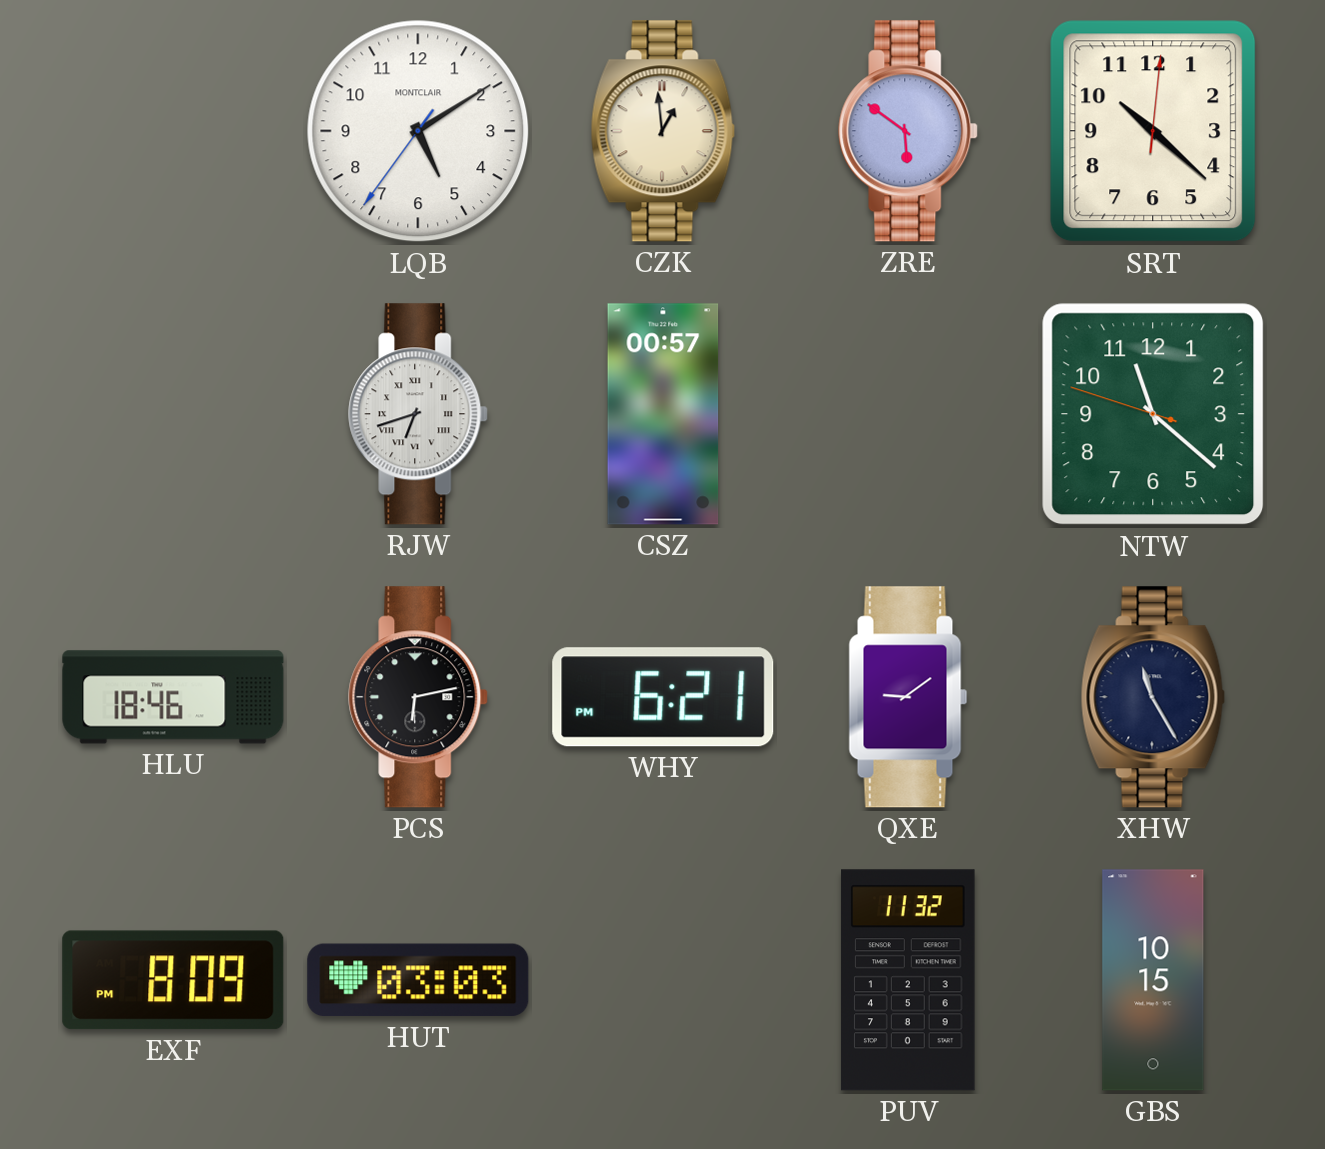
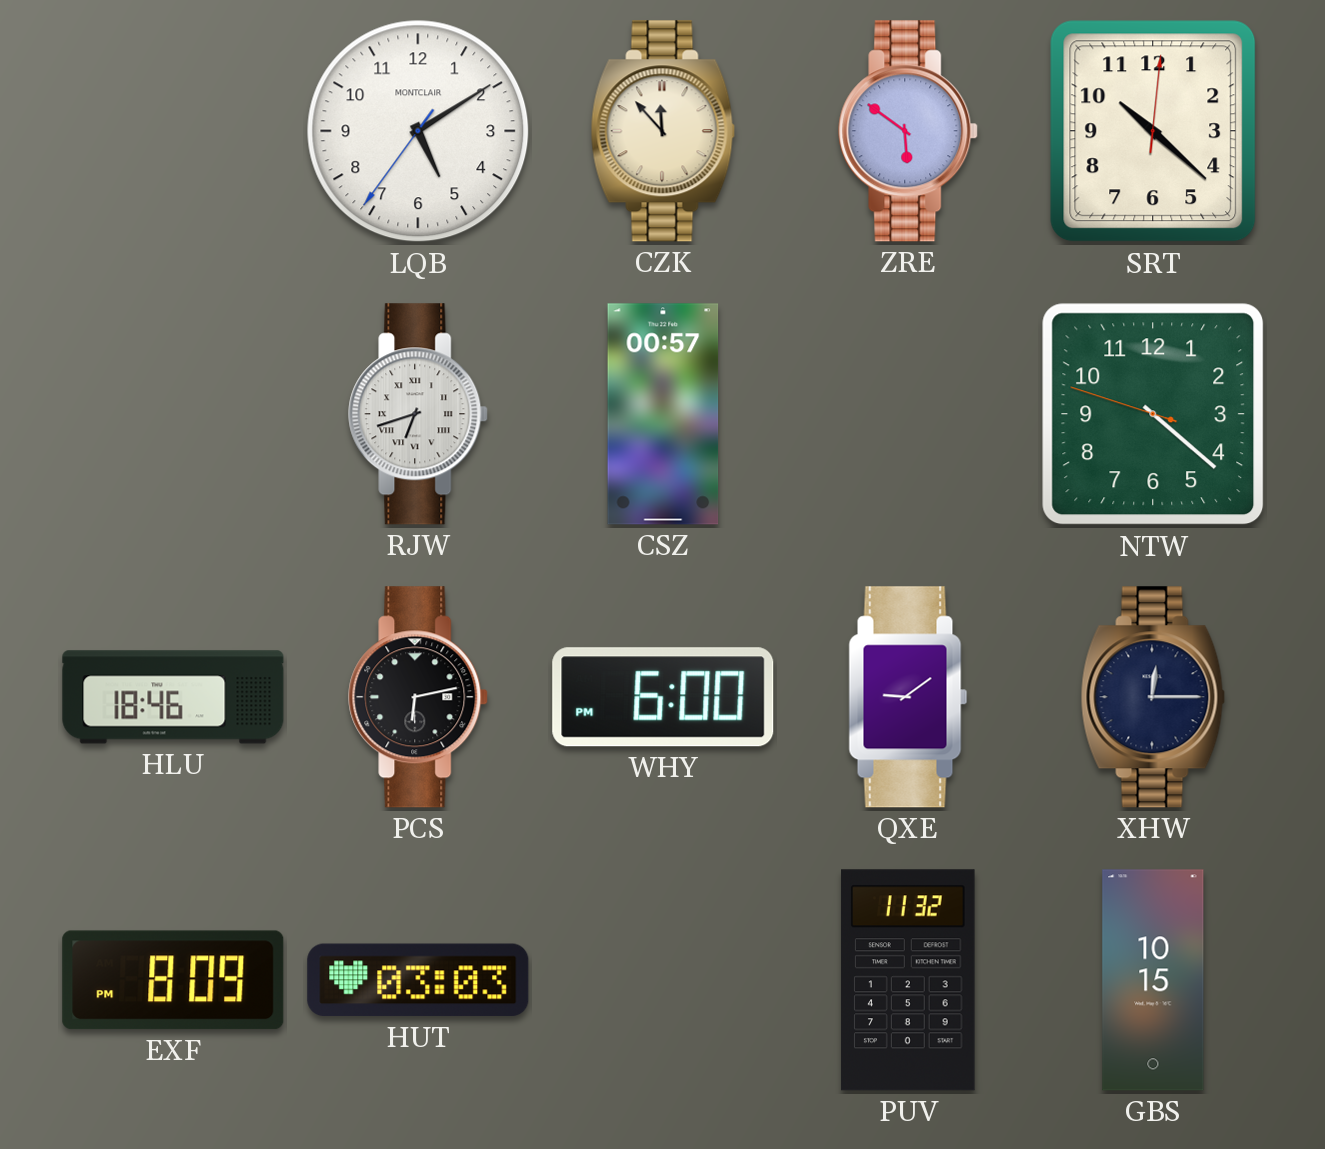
CZK: 12:59 -> 11:53
NTW: 11:21 -> 4:21
WHY: 6:21 -> 6:00
XHW: 11:25 -> 12:15
